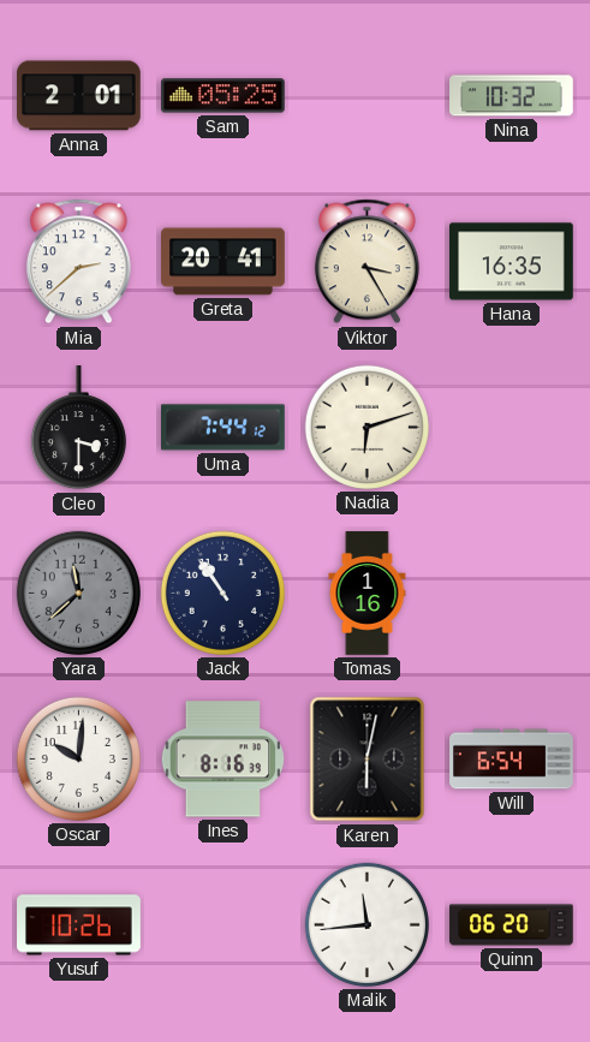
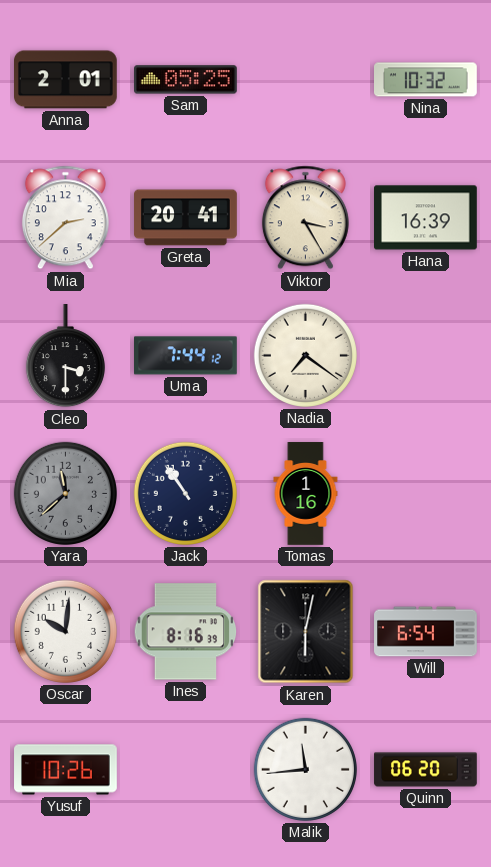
Hana: 16:35 -> 16:39
Nadia: 6:12 -> 7:21
